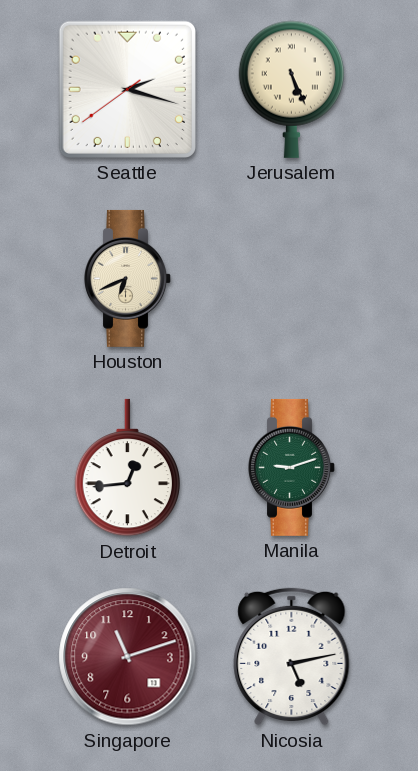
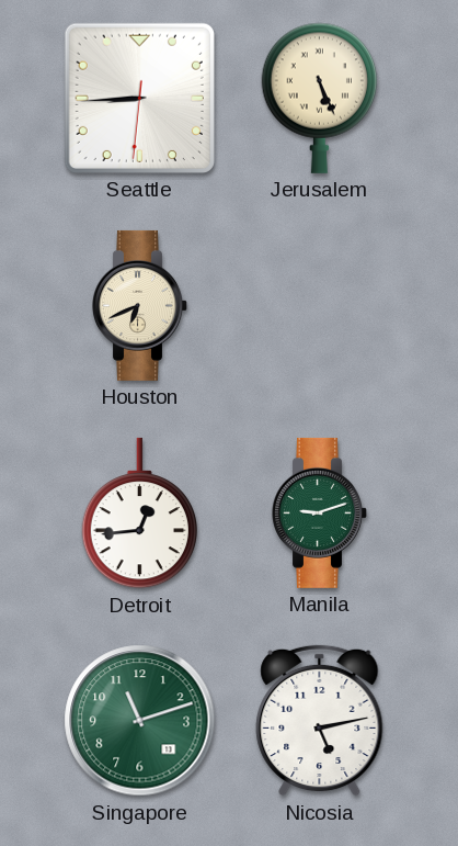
Seattle: 2:17 -> 8:44
Singapore dial: burgundy -> green
